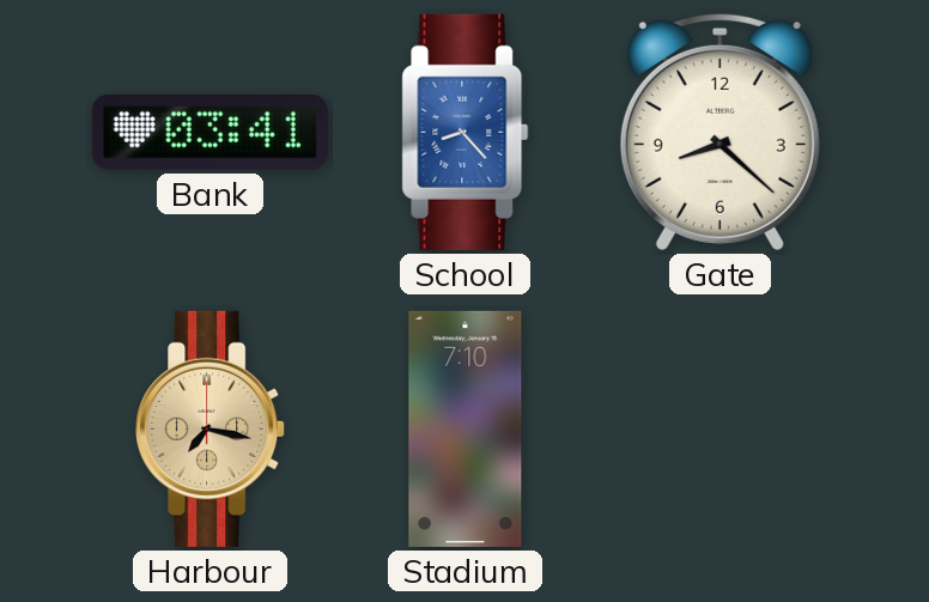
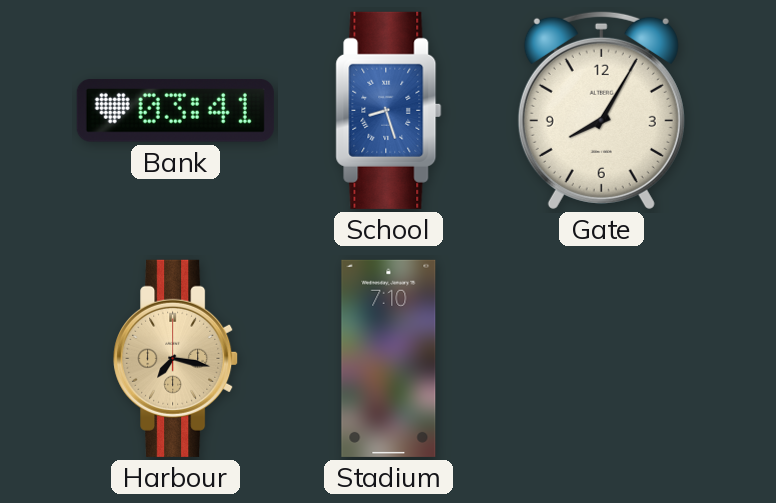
School: 8:23 -> 8:27
Gate: 8:22 -> 8:05
